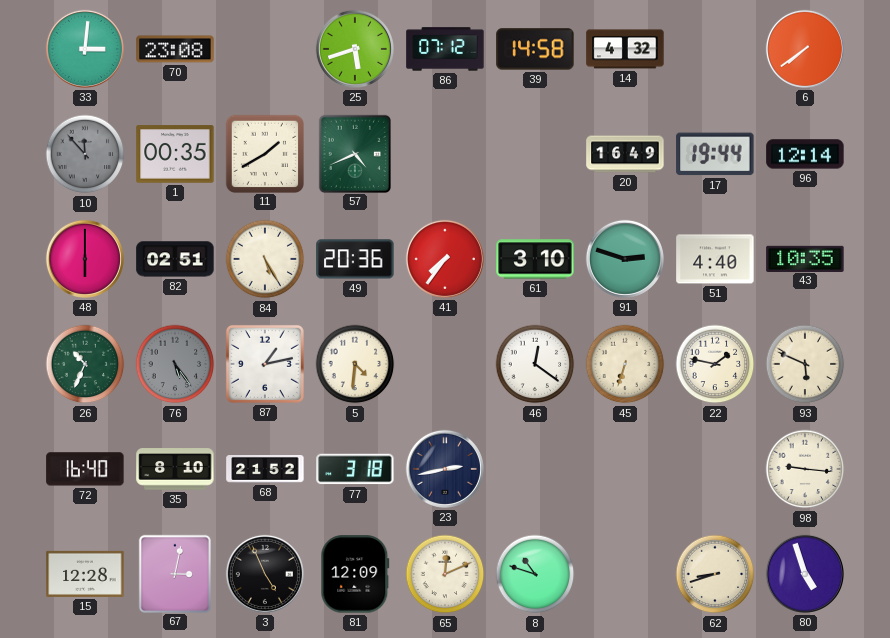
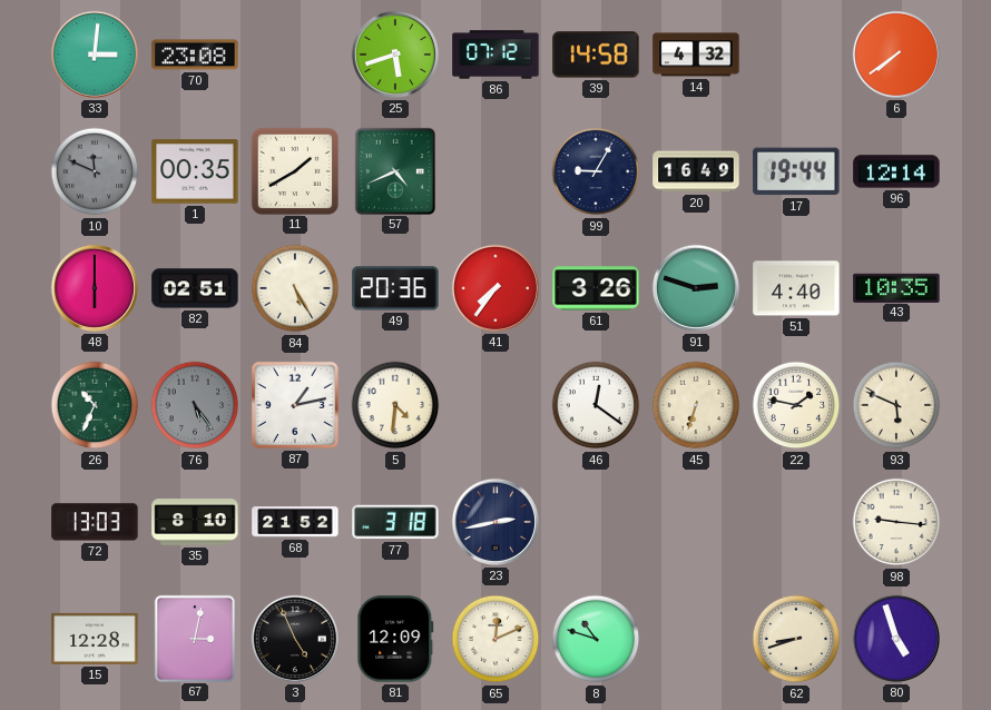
10: 11:53 -> 11:49
99: none -> 9:05
61: 3:10 -> 3:26
72: 16:40 -> 13:03
